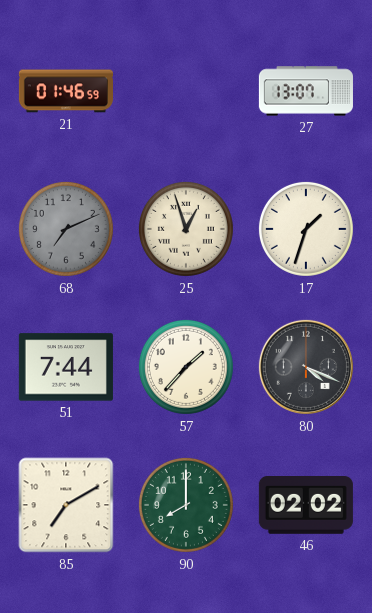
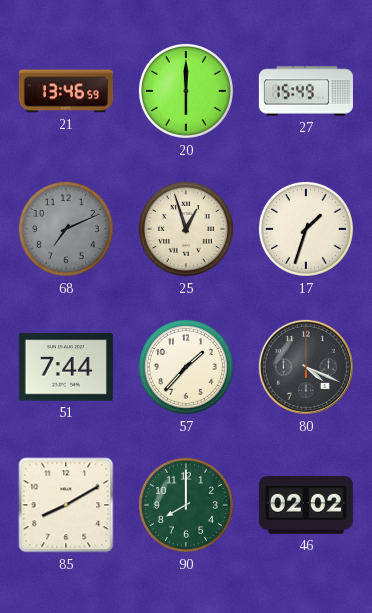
21: 01:46 -> 13:46
20: none -> 6:00
27: 13:07 -> 15:49
85: 7:10 -> 8:10
